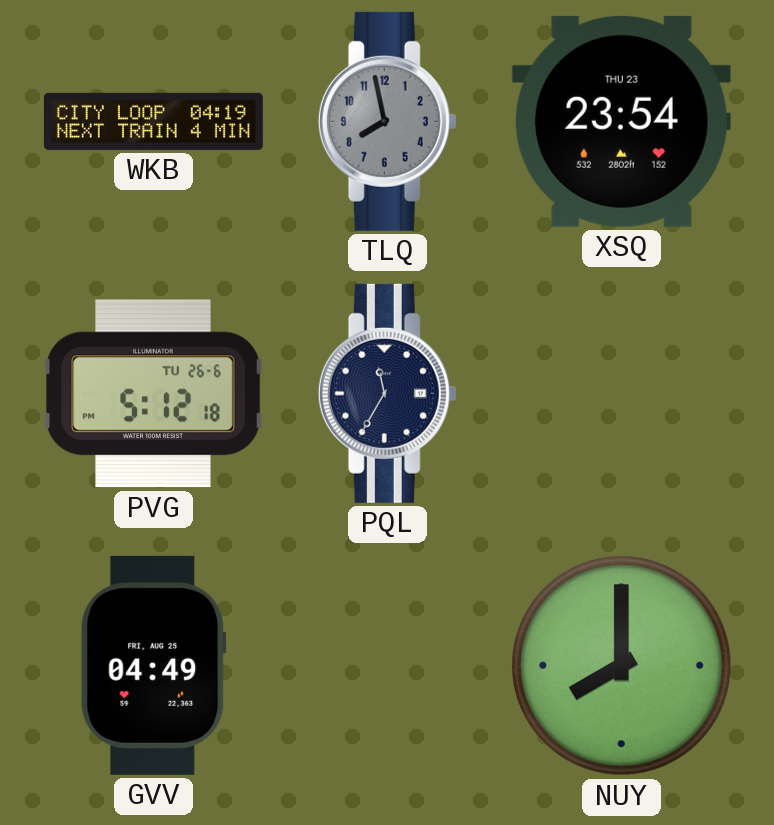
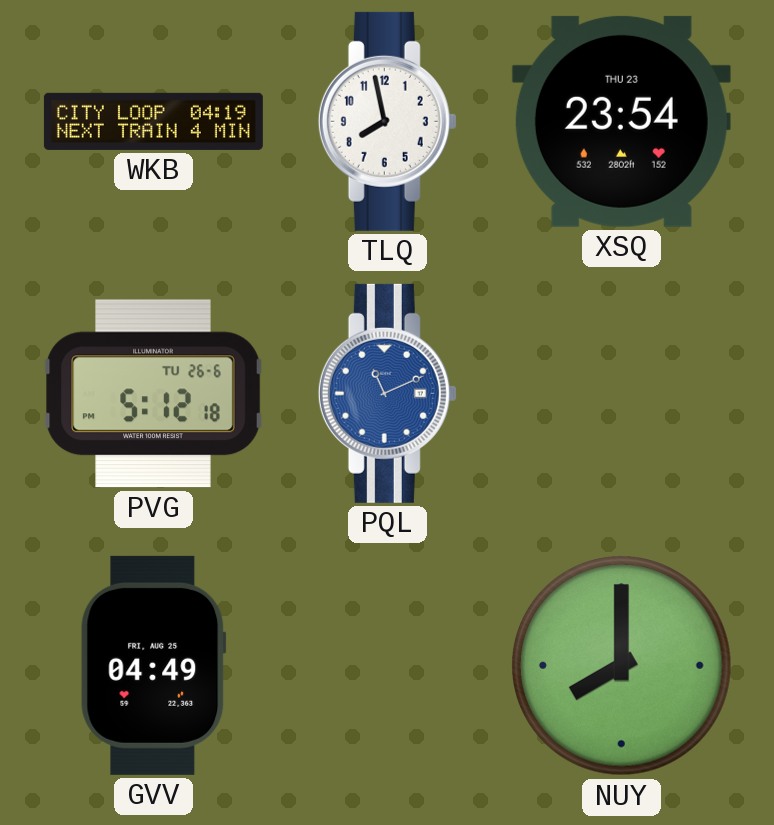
TLQ dial: grey -> white
PQL: 11:35 -> 11:11
PQL dial: navy -> blue
